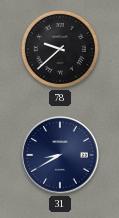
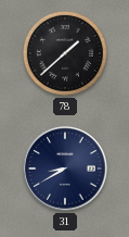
78: 9:38 -> 1:38
